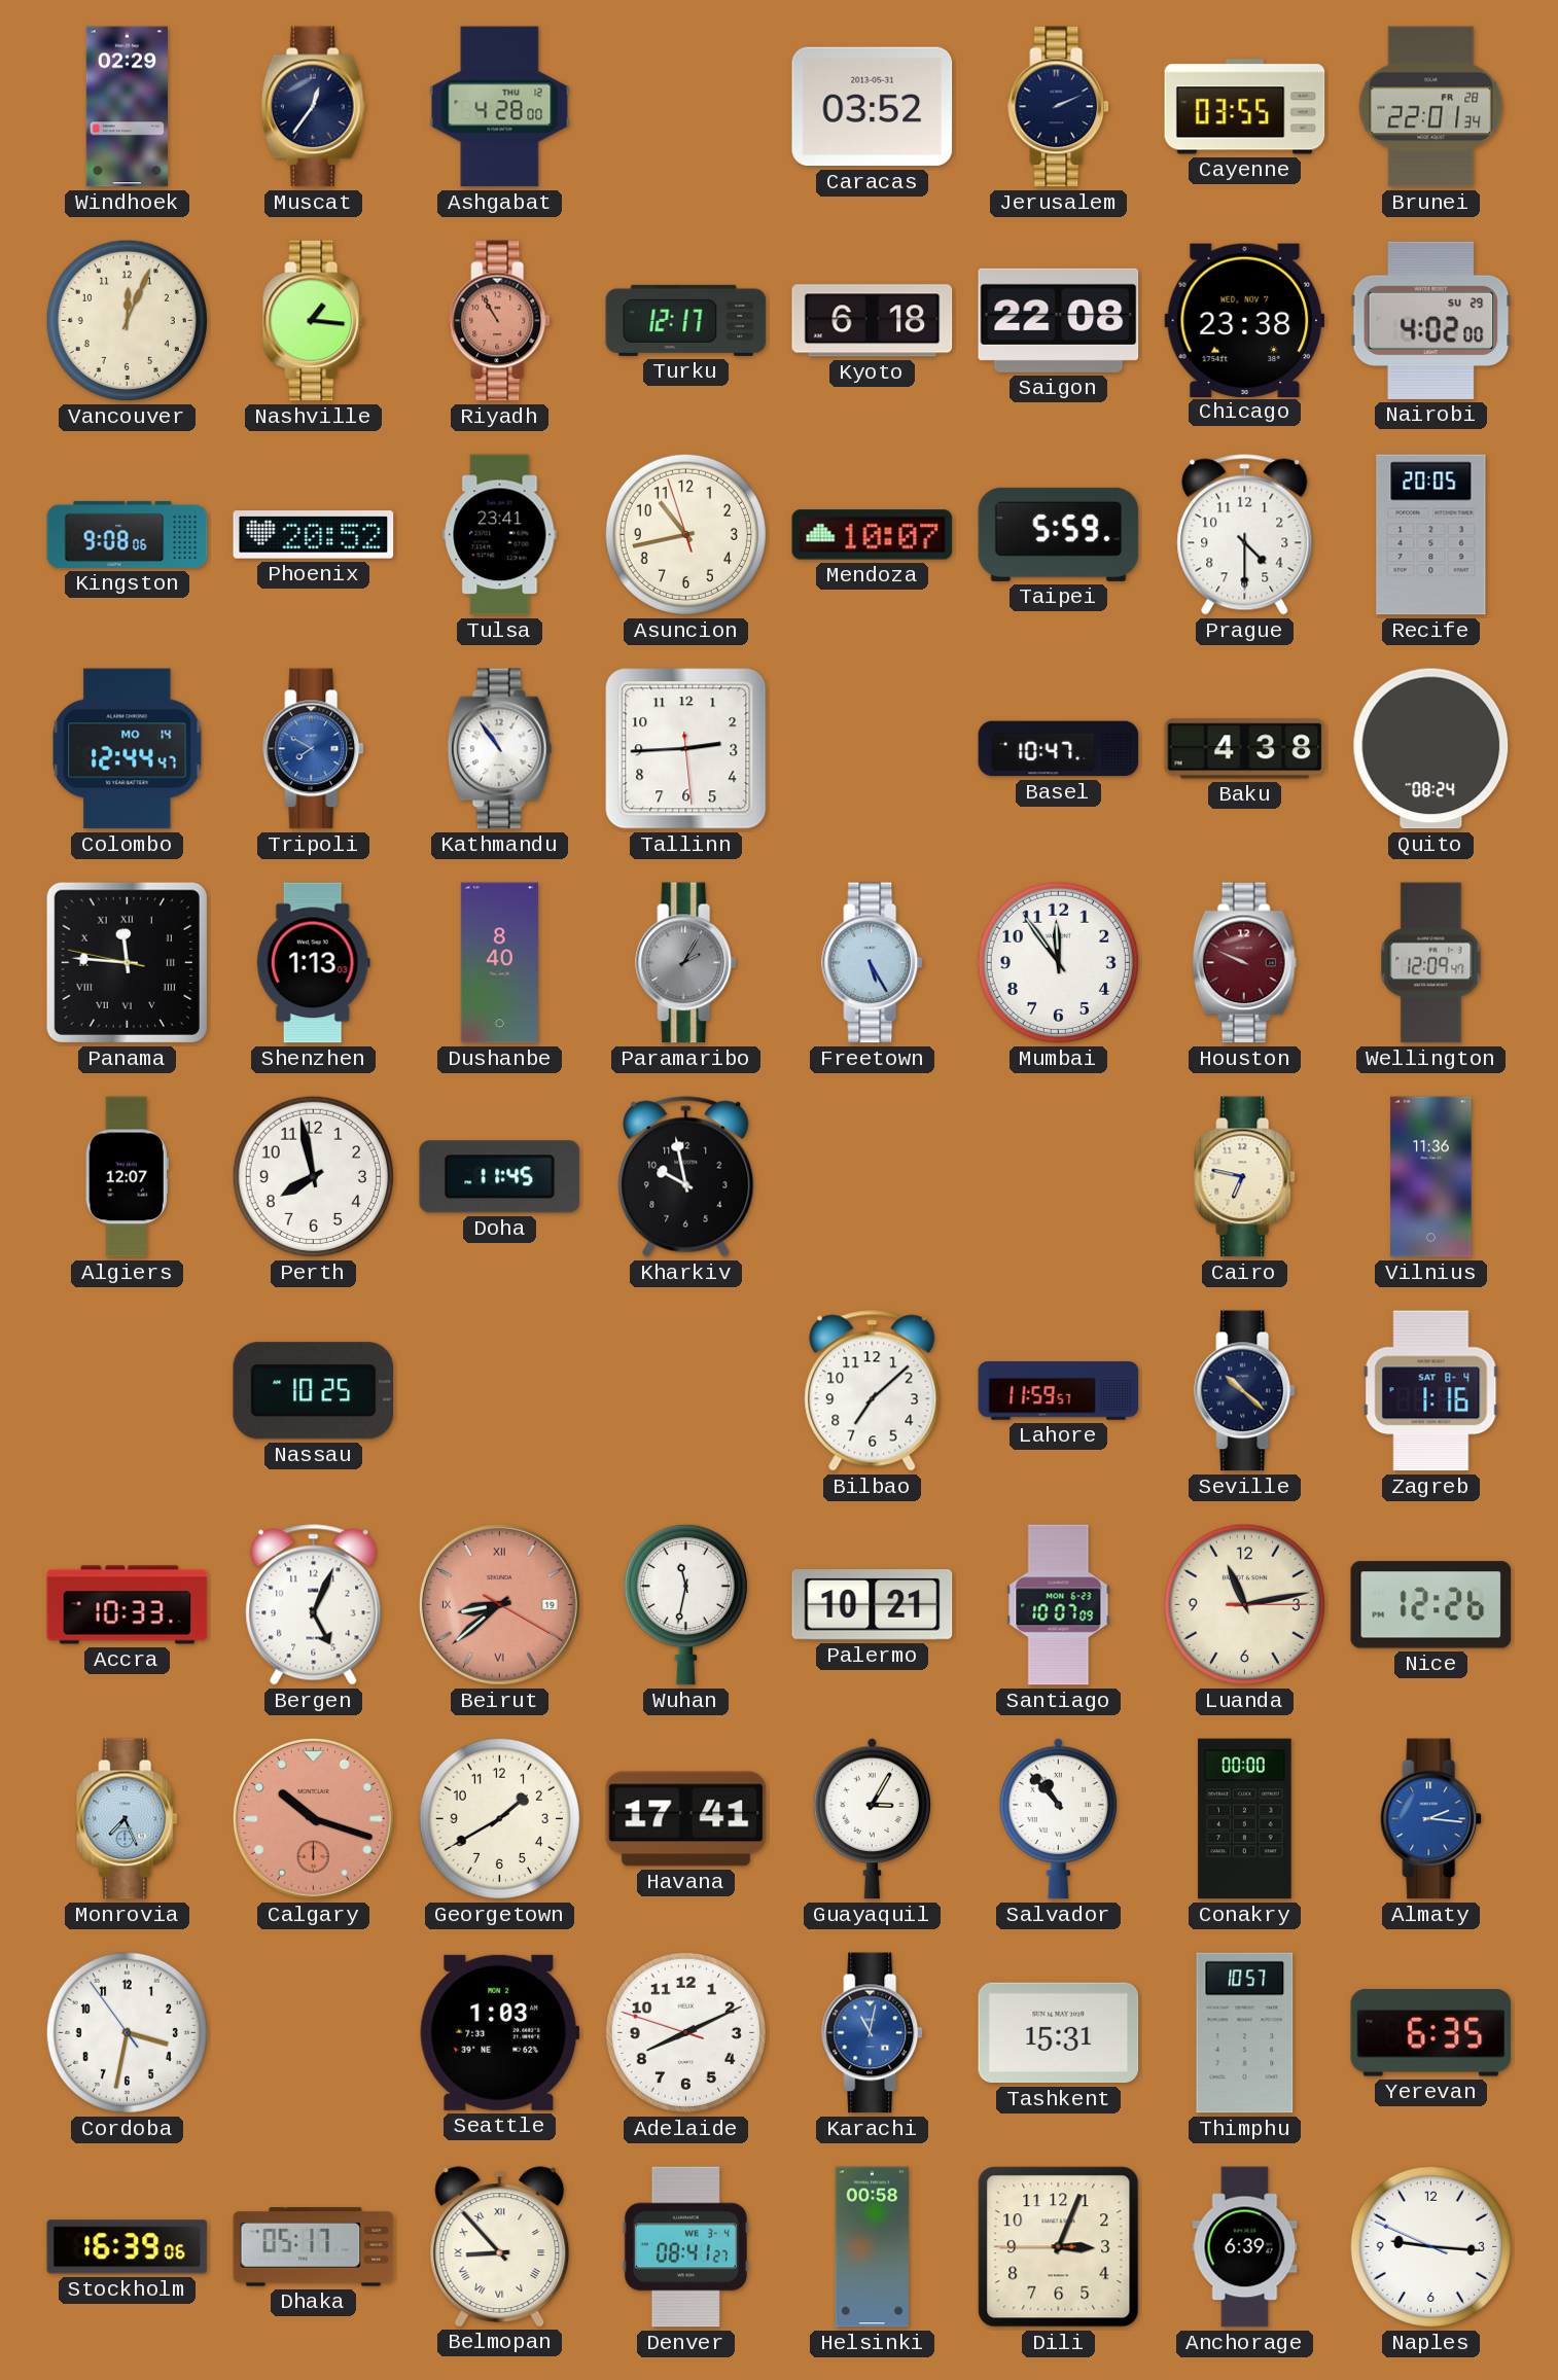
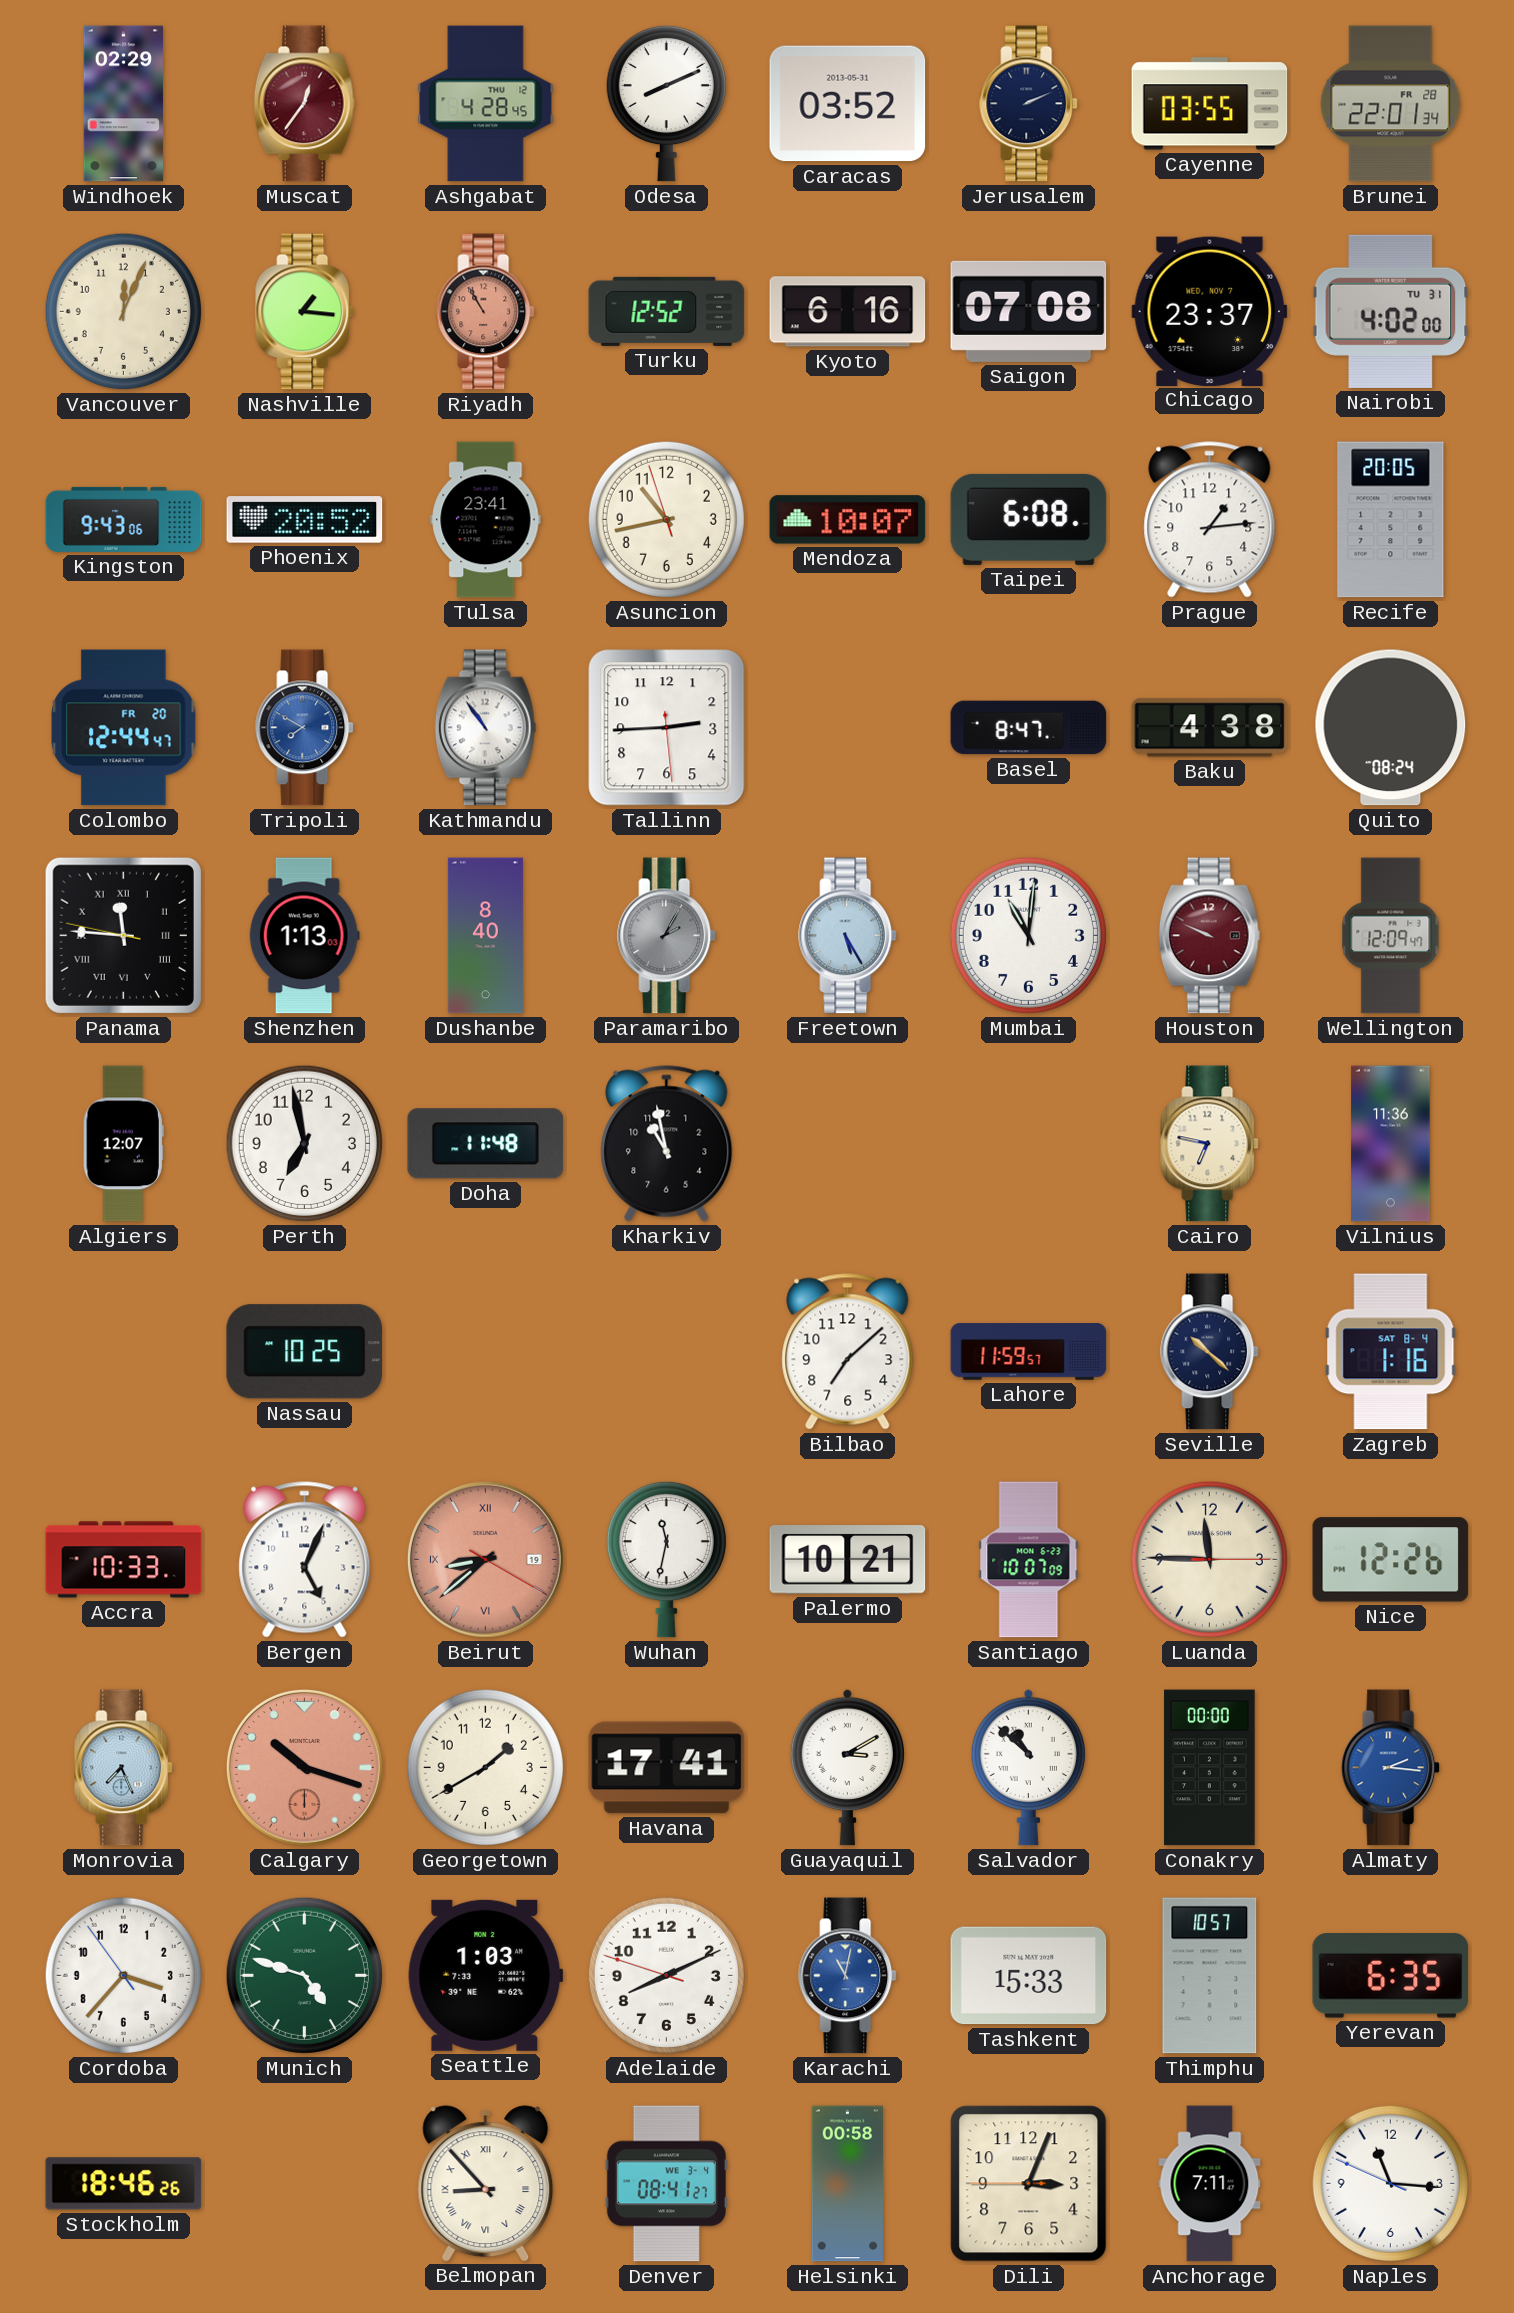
Muscat dial: navy -> burgundy
Ashgabat: 4:28:00 -> 4:28:45
Odesa: none -> 8:11
Turku: 12:17 -> 12:52
Kyoto: 6:18 -> 6:16
Saigon: 22:08 -> 07:08
Chicago: 23:38 -> 23:37
Nairobi date: SU 29 -> TU 31
Kingston: 9:08 -> 9:43
Taipei: 5:59 -> 6:08
Prague: 4:30 -> 1:14
Colombo date: MO 14 -> FR 20
Basel: 10:47 -> 8:47
Mumbai: 11:54 -> 11:01
Perth: 7:58 -> 6:58
Doha: 11:45 -> 11:48
Kharkiv: 9:58 -> 10:58
Luanda: 11:13 -> 11:45
Guayaquil: 3:05 -> 3:10
Salvador: 10:53 -> 10:52
Cordoba: 3:31 -> 3:36
Munich: none -> 4:48
Tashkent: 15:31 -> 15:33
Stockholm: 16:39 -> 18:46
Dhaka: 05:17 -> none
Anchorage: 6:39 -> 7:11
Naples: 9:15 -> 11:15
